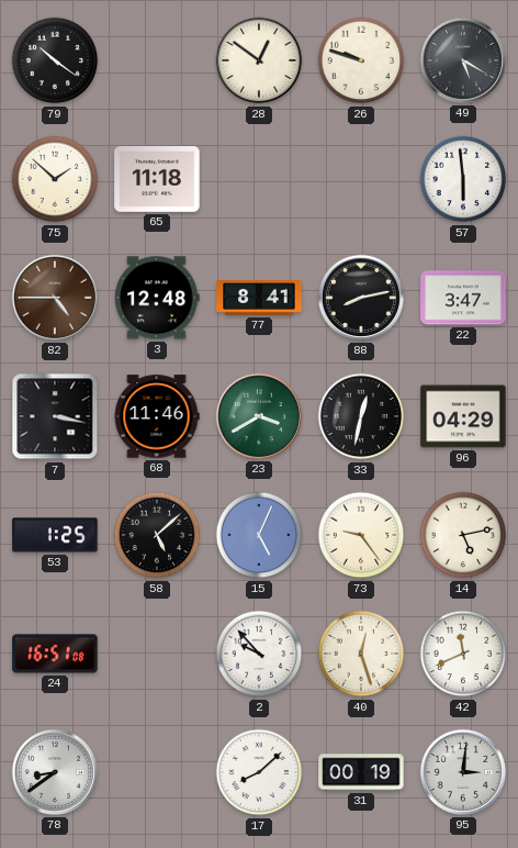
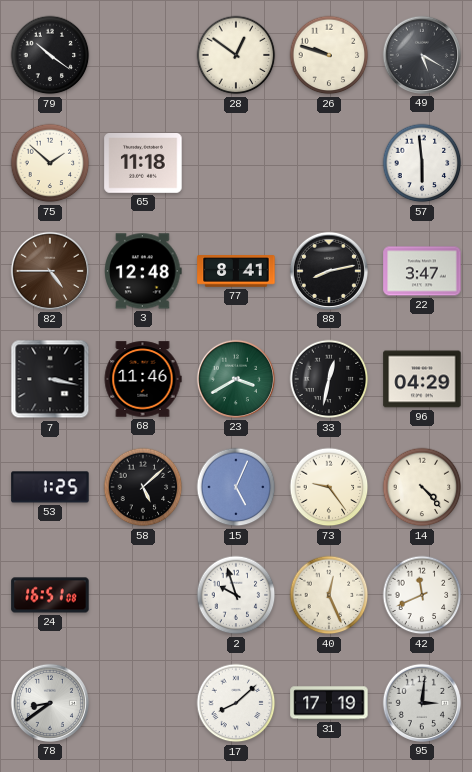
14: 5:13 -> 4:23
2: 9:53 -> 9:57
40: 12:27 -> 12:26
31: 00:19 -> 17:19
